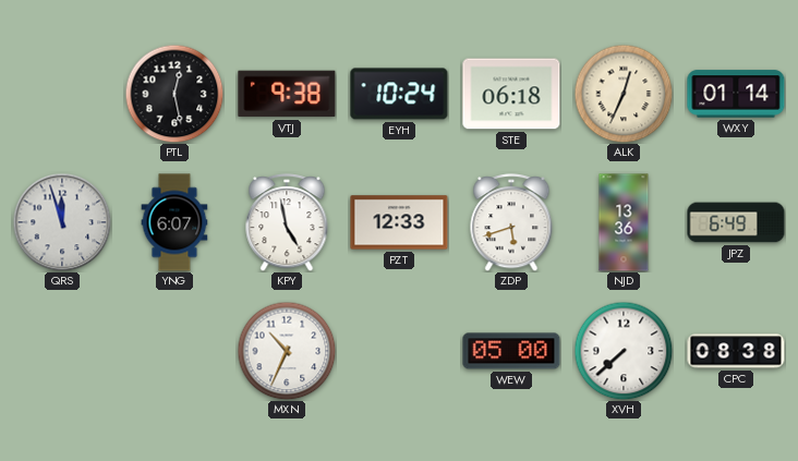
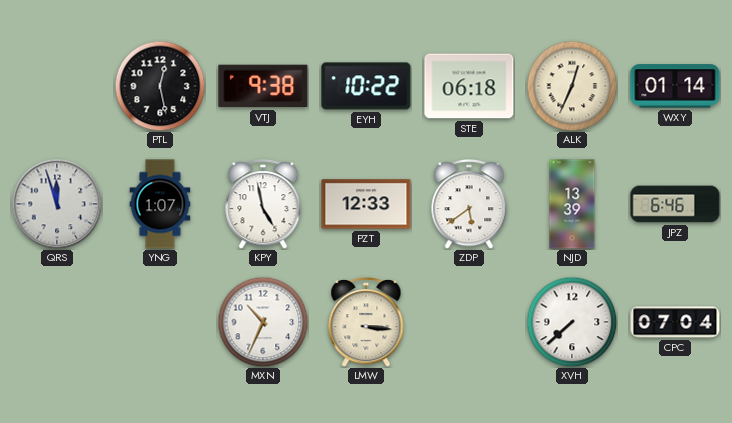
EYH: 10:24 -> 10:22
YNG: 6:07 -> 1:07
ZDP: 5:42 -> 5:39
NJD: 13:36 -> 13:39
JPZ: 6:49 -> 6:46
LMW: none -> 3:16
WEW: 05:00 -> none
CPC: 08:38 -> 07:04
